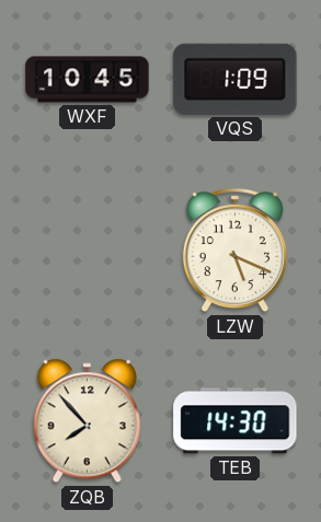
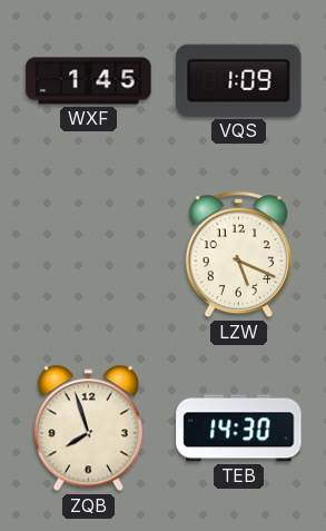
WXF: 10:45 -> 1:45
ZQB: 7:53 -> 7:57
